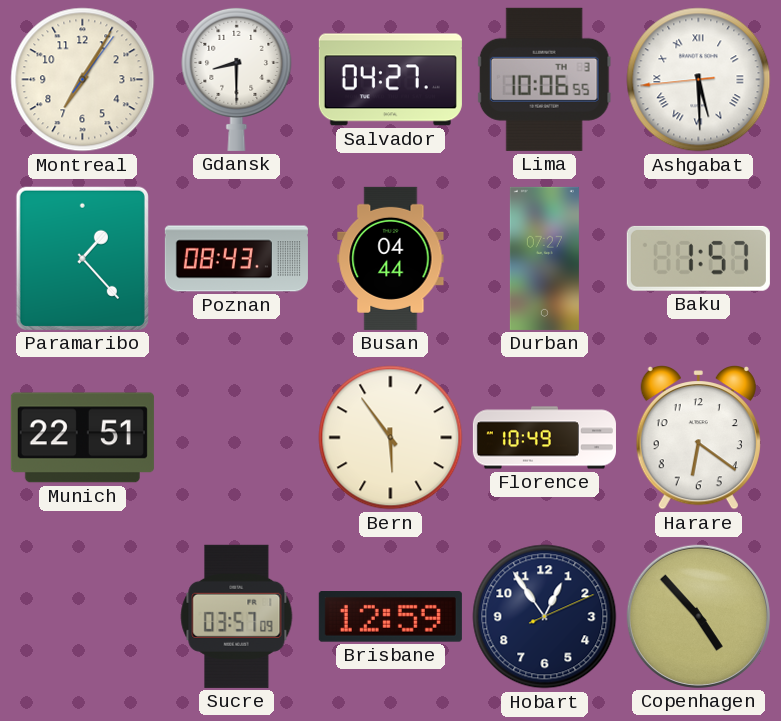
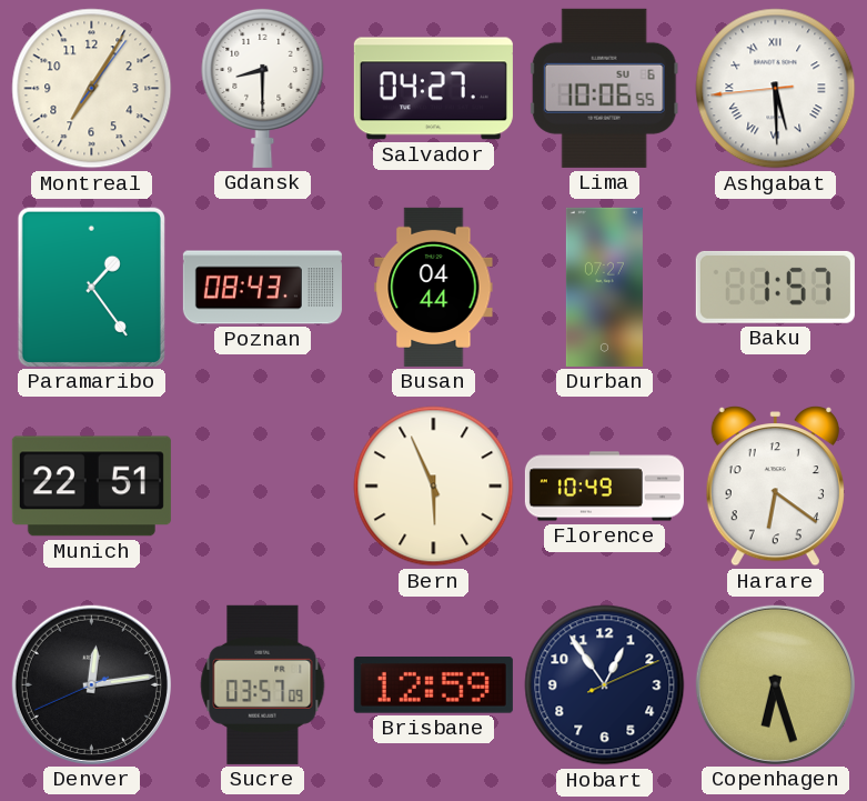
Lima date: TH 3 -> SU 6
Paramaribo: 1:23 -> 1:24
Bern: 5:54 -> 5:56
Denver: none -> 12:13
Copenhagen: 4:53 -> 6:27
